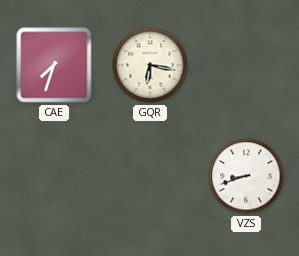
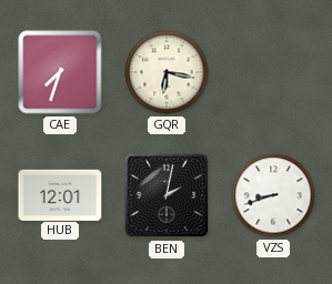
HUB: none -> 12:01
BEN: none -> 2:02
